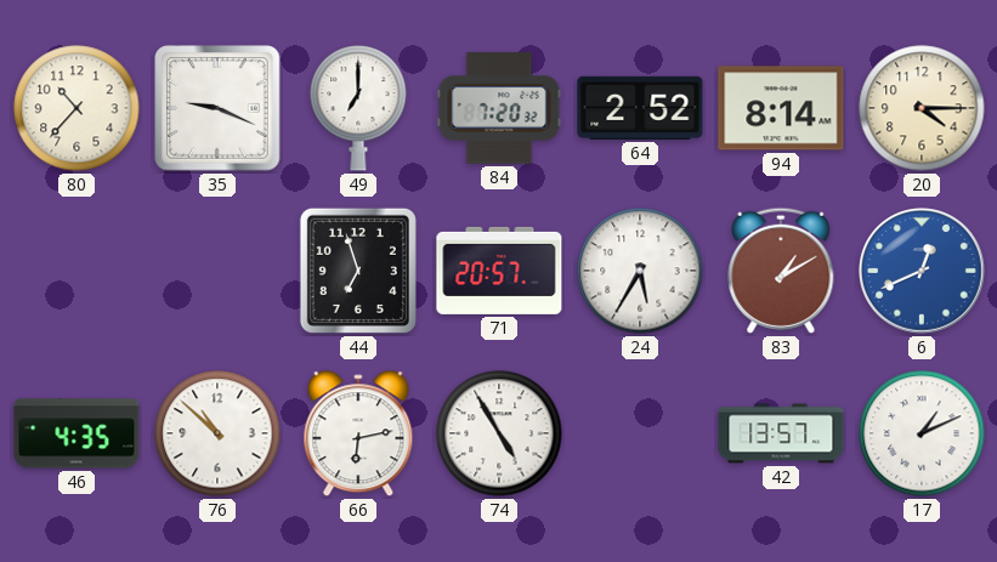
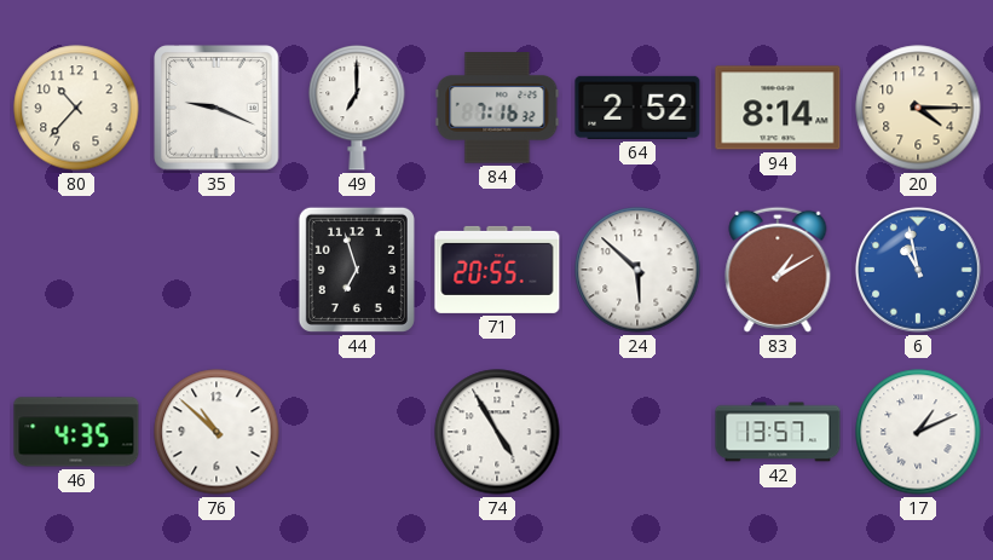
84: 7:20 -> 7:16
71: 20:57 -> 20:55
24: 5:35 -> 5:52
6: 12:41 -> 10:58
66: 6:13 -> none
